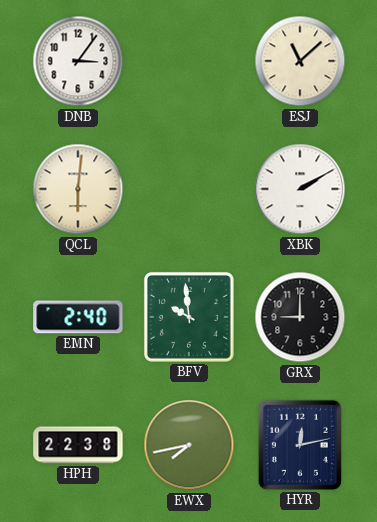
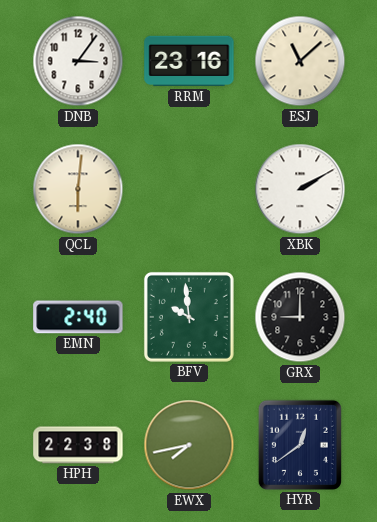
RRM: none -> 23:16
HYR: 12:13 -> 12:39
